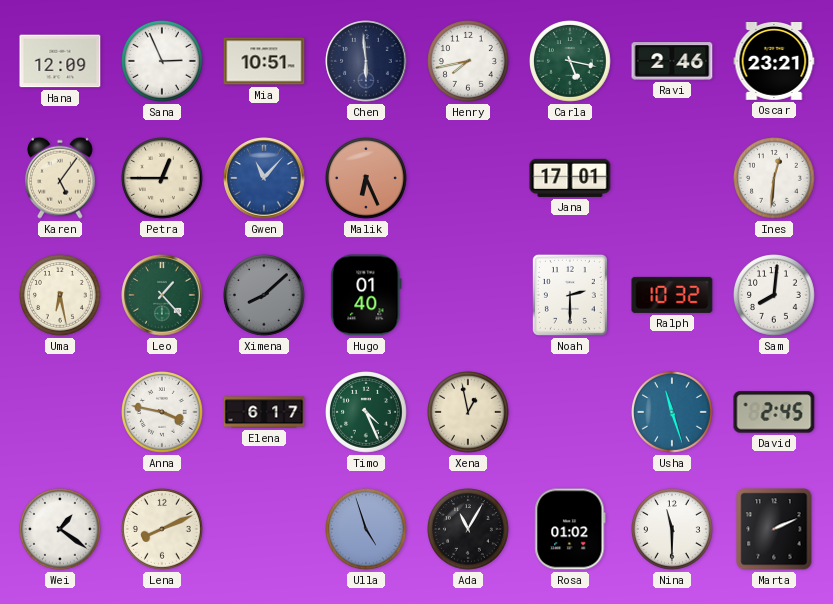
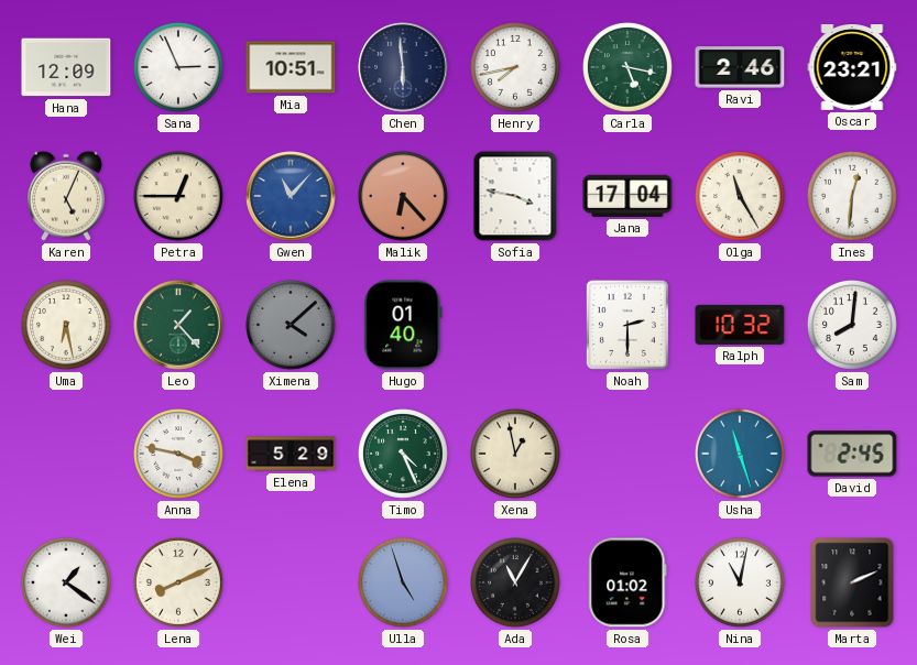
Karen: 5:06 -> 5:04
Malik: 6:26 -> 6:23
Sofia: none -> 3:47
Jana: 17:01 -> 17:04
Olga: none -> 11:25
Ximena: 8:08 -> 4:08
Elena: 6:17 -> 5:29
Nina: 11:30 -> 11:02
